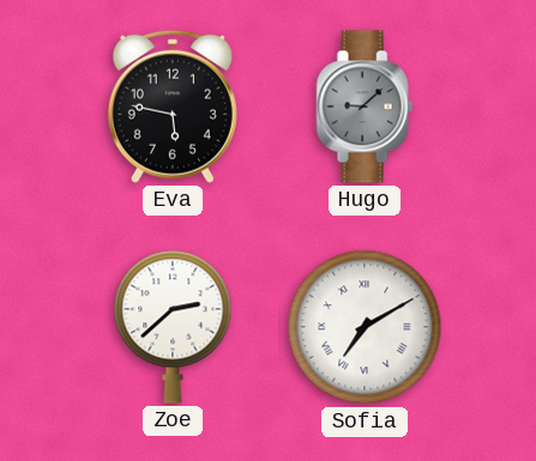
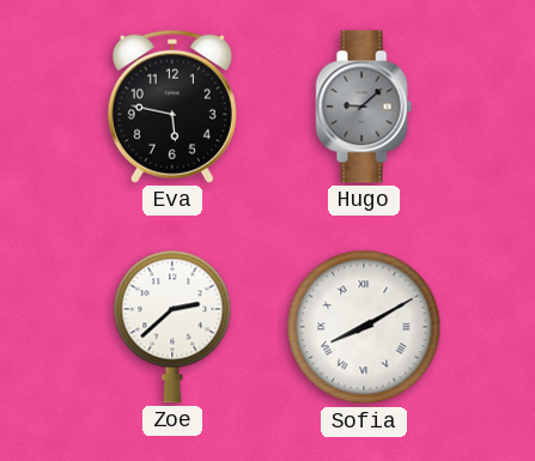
Sofia: 7:10 -> 8:10
